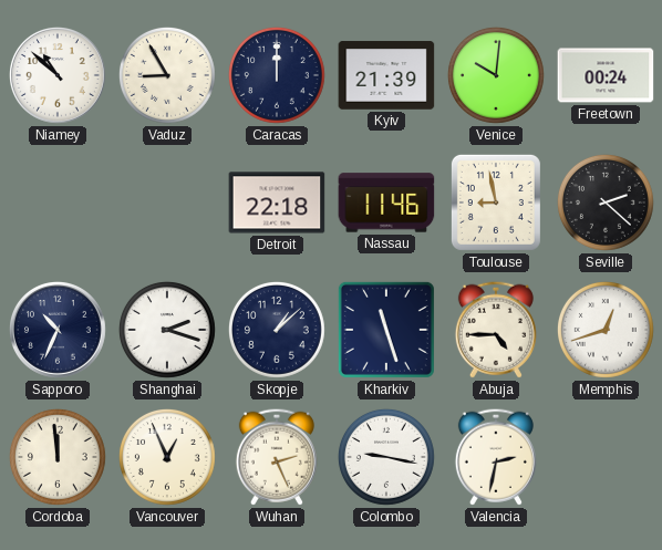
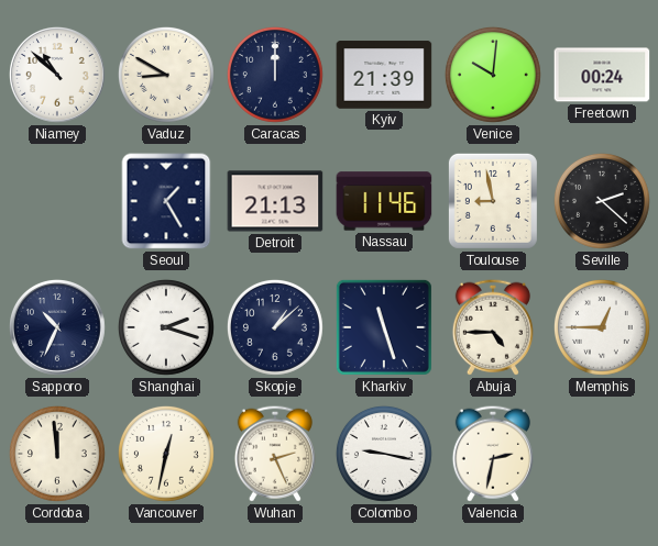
Vaduz: 8:55 -> 8:50
Seoul: none -> 1:25
Detroit: 22:18 -> 21:13
Memphis: 12:42 -> 12:45
Vancouver: 12:56 -> 12:32
